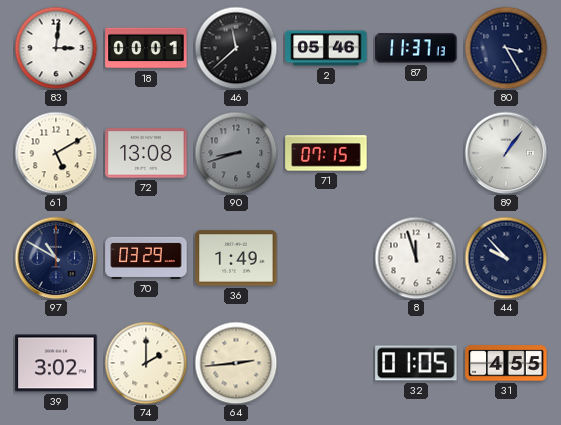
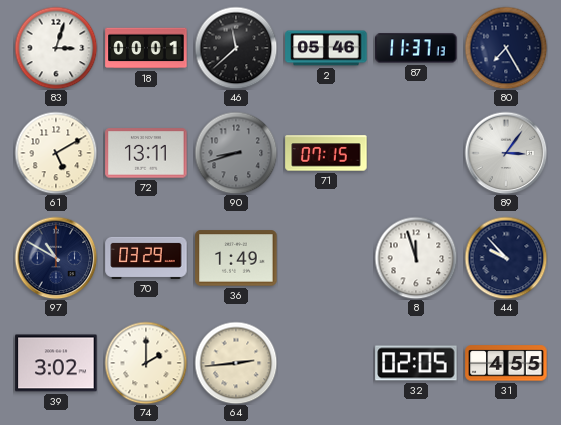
83: 3:01 -> 3:03
80: 3:25 -> 7:25
72: 13:08 -> 13:11
89: 1:06 -> 3:06
32: 01:05 -> 02:05
